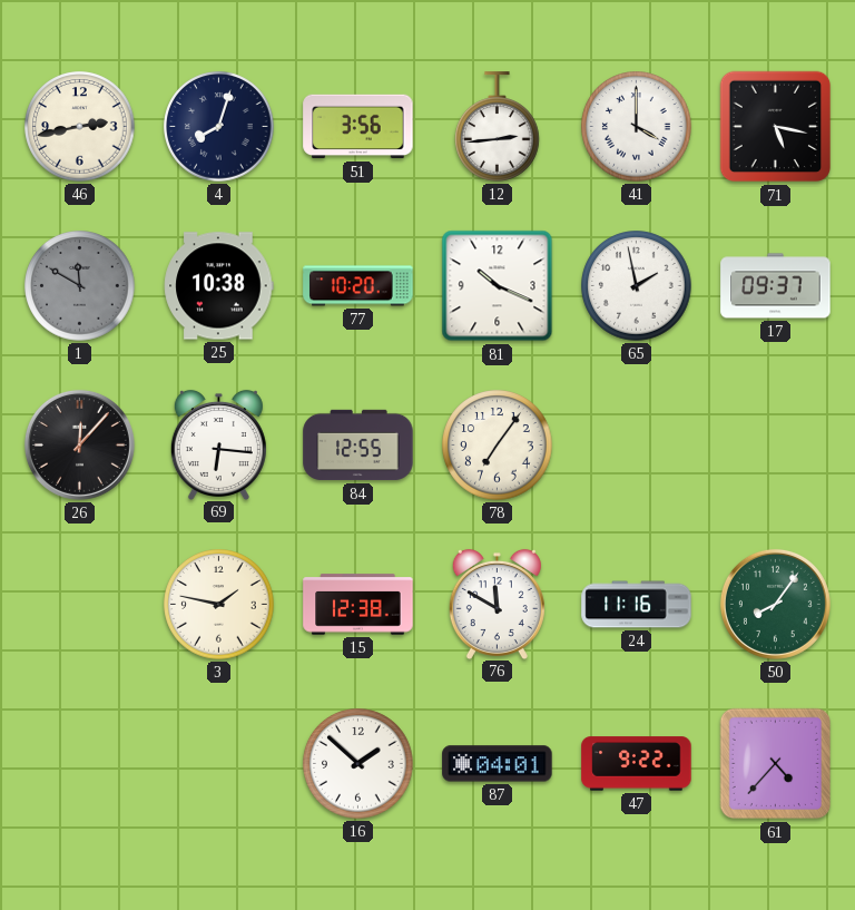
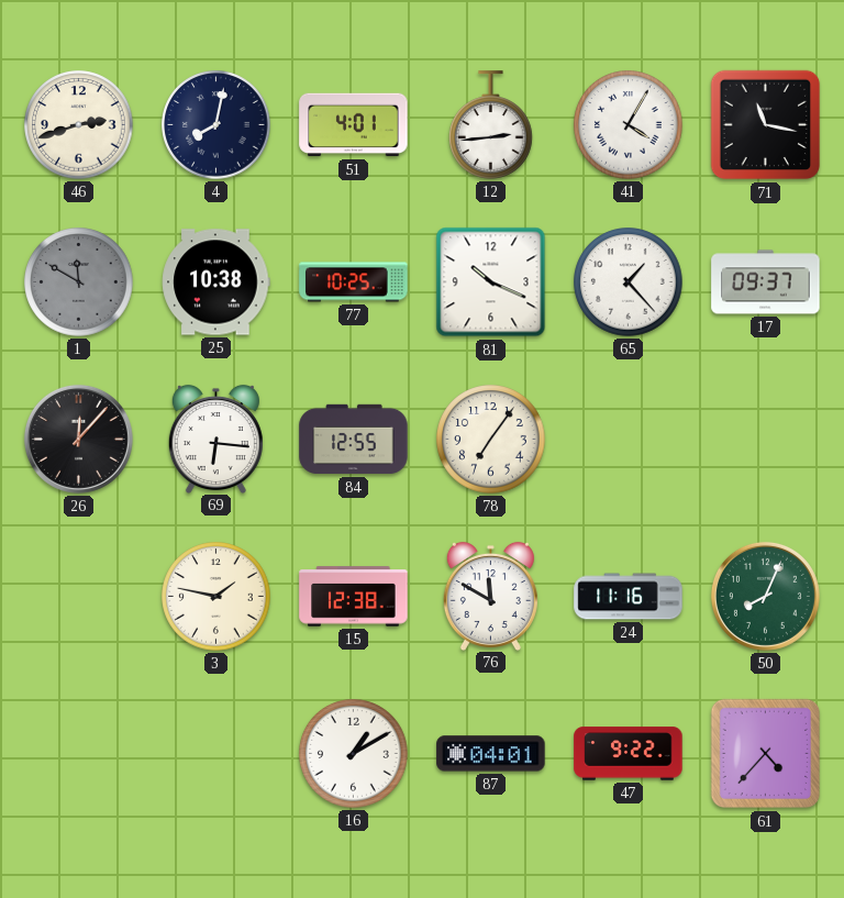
46: 2:43 -> 2:42
4: 8:03 -> 8:02
51: 3:56 -> 4:01
41: 4:00 -> 4:05
71: 5:17 -> 11:17
77: 10:20 -> 10:25
65: 1:58 -> 1:23
50: 8:06 -> 8:04
16: 1:52 -> 1:10
